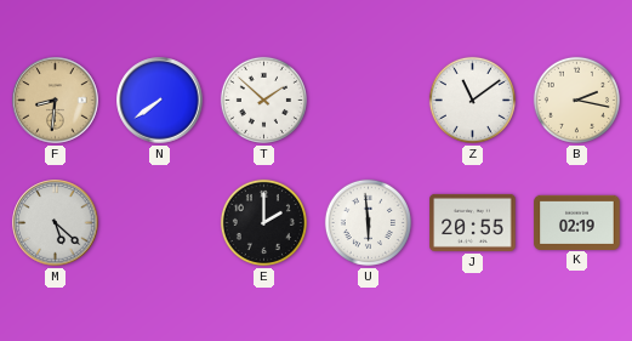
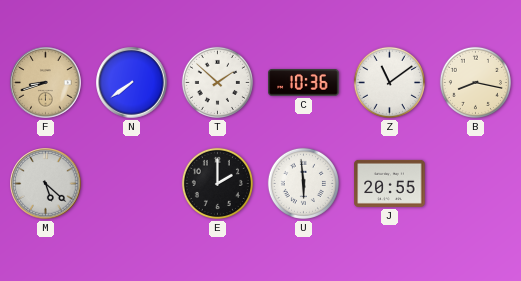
F: 8:31 -> 8:42
C: none -> 10:36
B: 2:17 -> 8:17
K: 02:19 -> none
